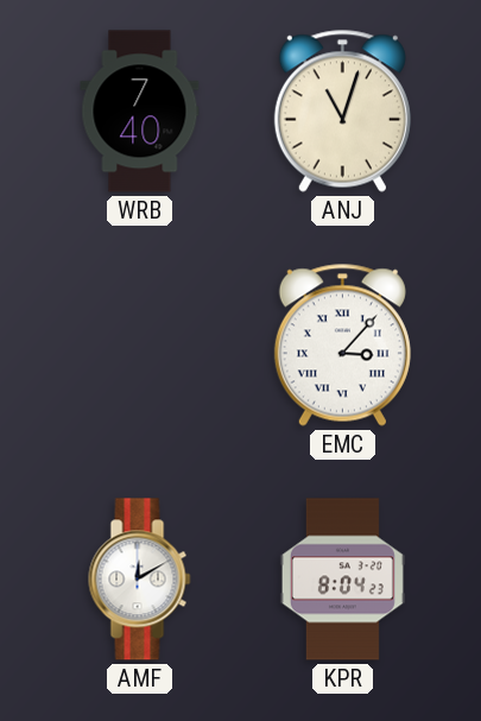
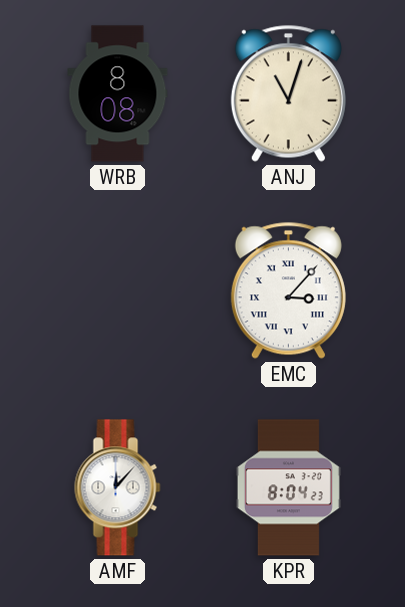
WRB: 7:40 -> 8:08
AMF: 12:10 -> 12:07
